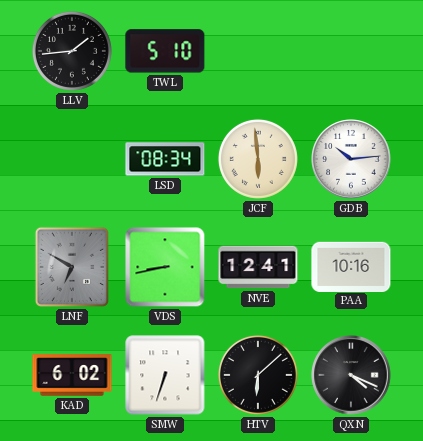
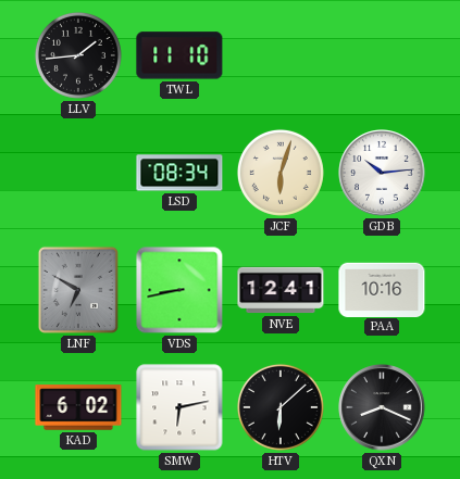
TWL: 5:10 -> 11:10
JCF: 5:59 -> 6:03
SMW: 6:33 -> 6:13
QXN: 4:19 -> 8:19
